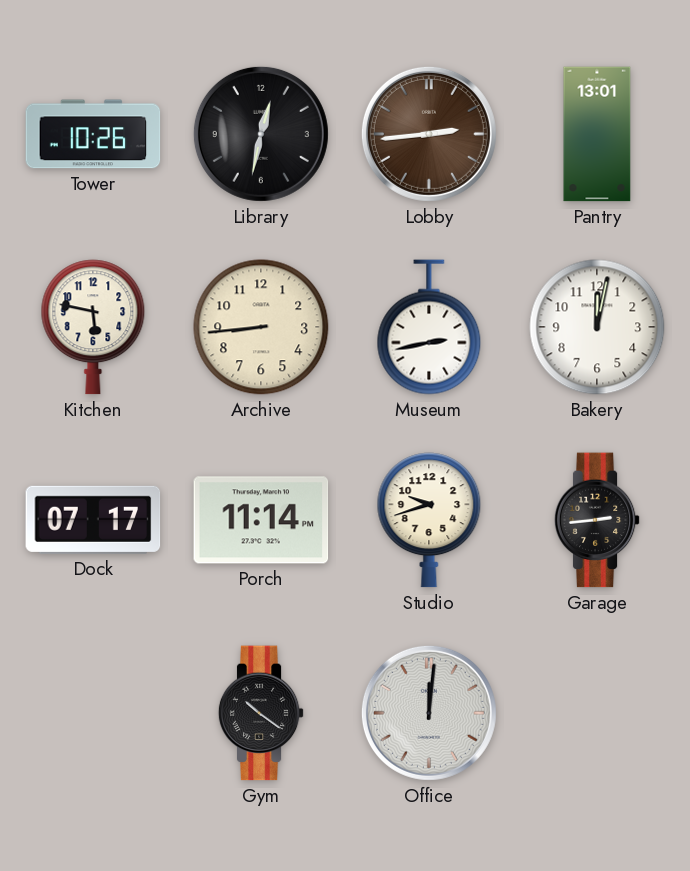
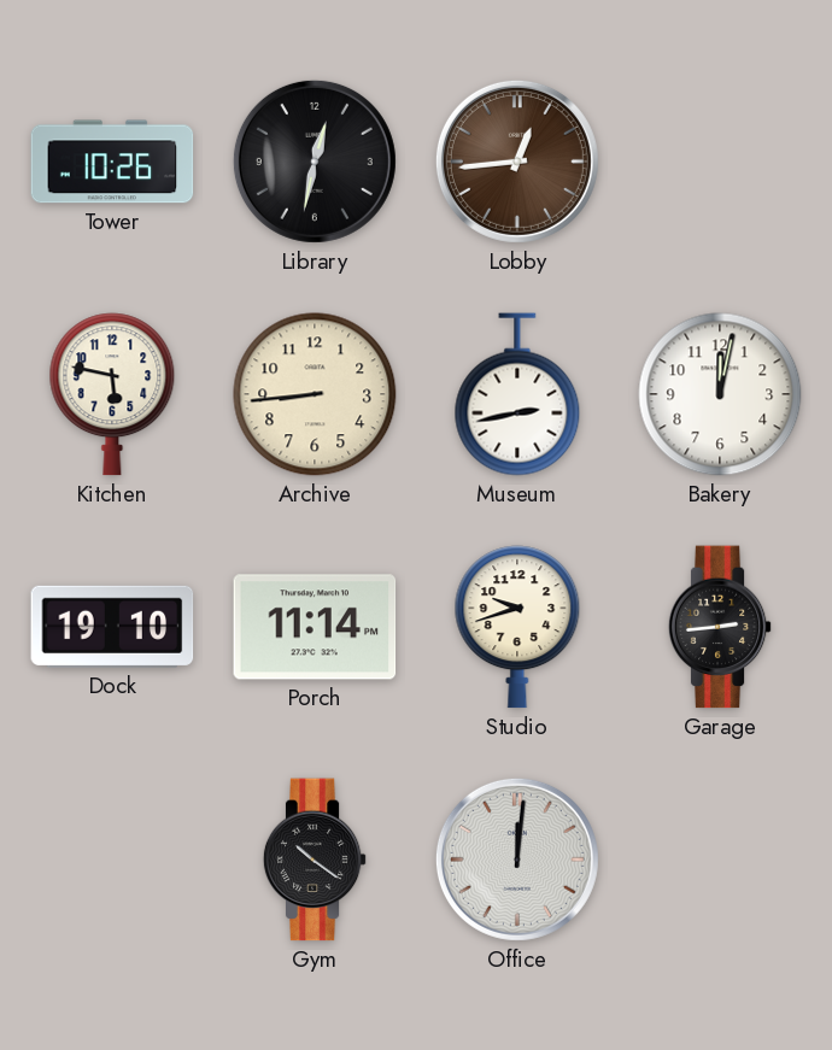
Lobby: 2:44 -> 12:44
Pantry: 13:01 -> none
Dock: 07:17 -> 19:10
